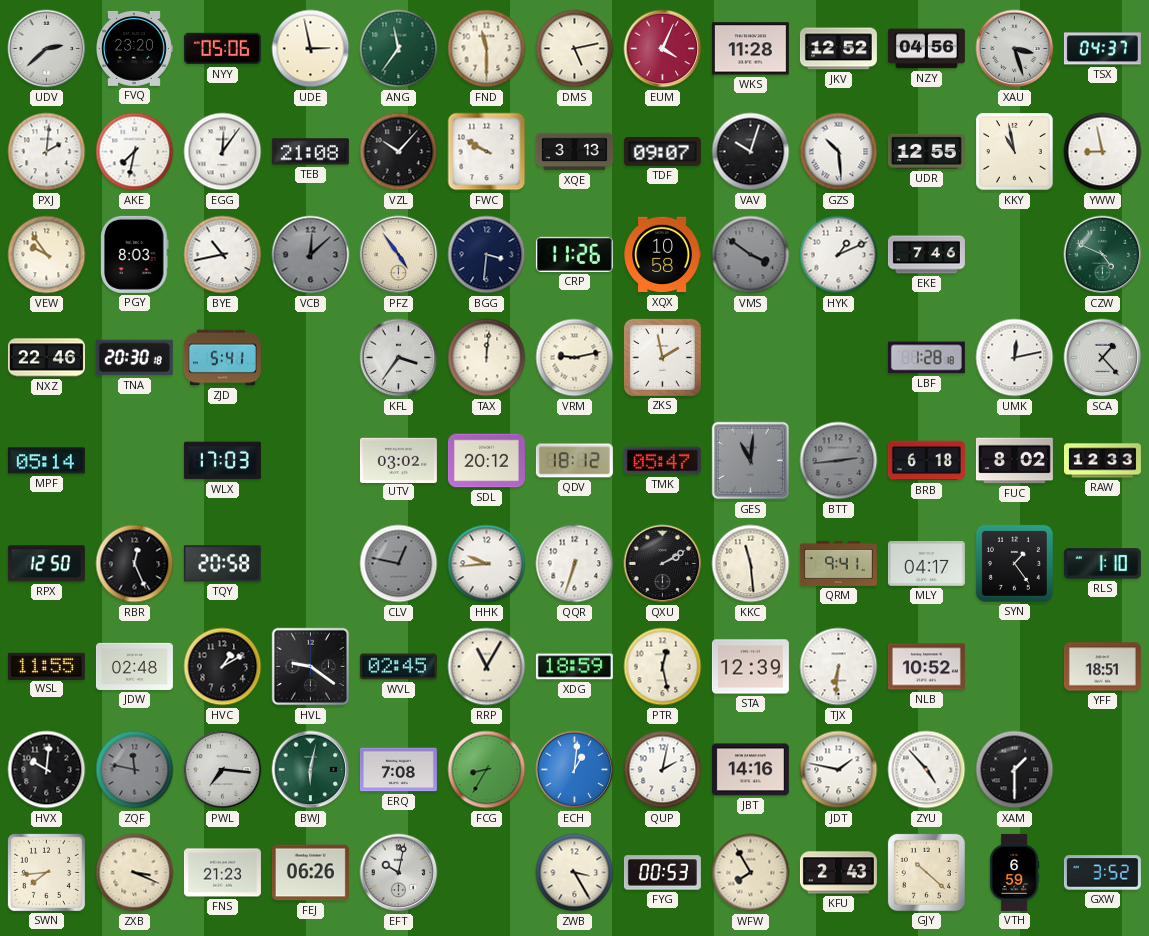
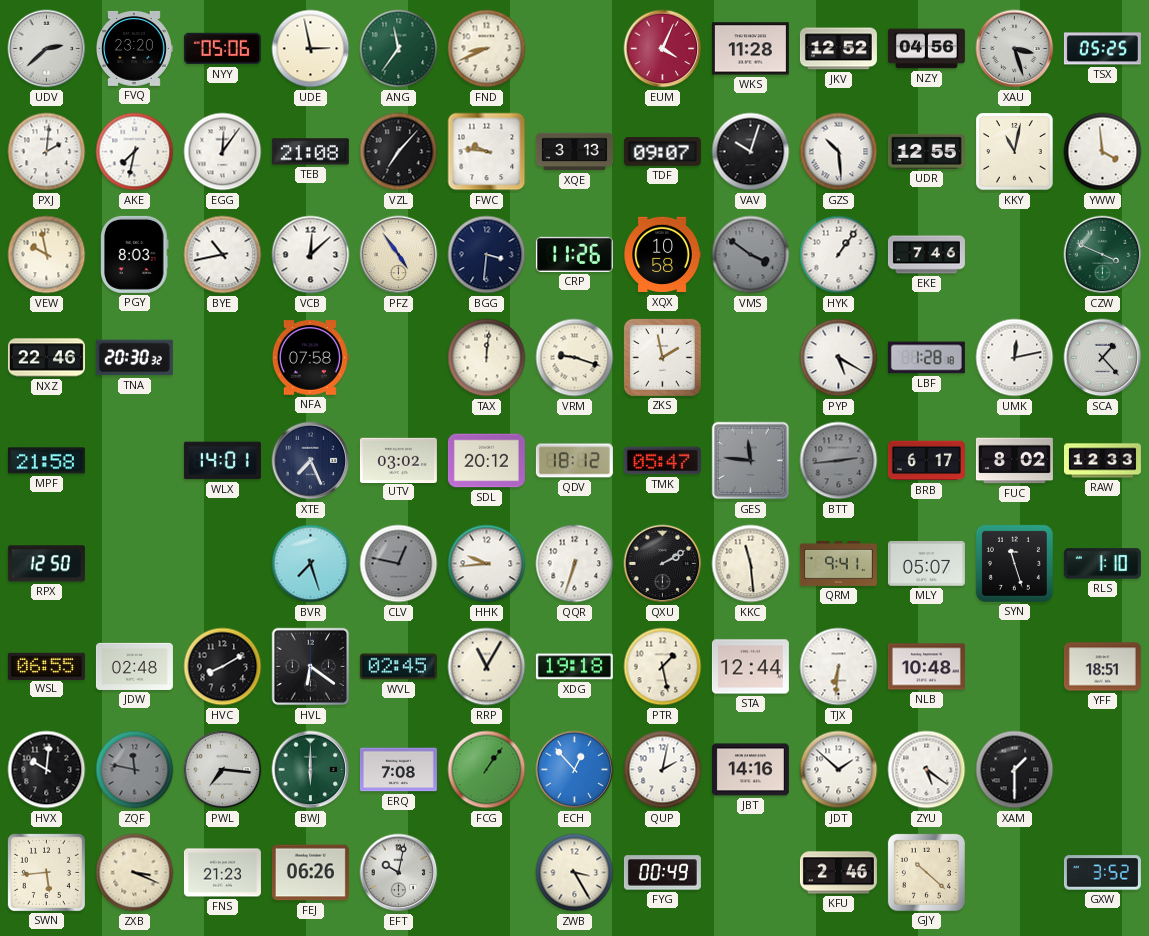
FND: 11:30 -> 8:41
DMS: 5:13 -> none
TSX: 04:37 -> 05:25
VZL: 10:07 -> 7:07
FWC: 9:50 -> 9:46
KKY: 10:58 -> 11:02
YWW: 8:58 -> 3:59
VEW: 9:54 -> 9:58
VCB dial: grey -> white
HYK: 1:11 -> 1:06
CZW: 4:49 -> 3:49
TNA: 20:30:18 -> 20:30:32
ZJD: 5:41 -> none
NFA: none -> 07:58
KFL: 3:36 -> none
VRM: 9:13 -> 9:18
PYP: none -> 5:20
MPF: 05:14 -> 21:58
WLX: 17:03 -> 14:01
XTE: none -> 7:26
GES: 11:01 -> 11:46
BRB: 6:18 -> 6:17
RBR: 12:26 -> none
TQY: 20:58 -> none
BVR: none -> 7:27
MLY: 04:17 -> 05:07
SYN: 1:24 -> 11:27
WSL: 11:55 -> 06:55
HVC: 1:10 -> 8:10
HVL: 9:21 -> 6:21
XDG: 18:59 -> 19:18
PTR: 12:28 -> 1:28
STA: 12:39 -> 12:44
NLB: 10:52 -> 10:48
BWJ: 6:02 -> 6:00
FCG: 8:35 -> 1:06
ECH: 1:01 -> 12:53
JDT: 1:47 -> 1:52
ZYU: 4:53 -> 5:21
SWN: 7:44 -> 5:44
FYG: 00:53 -> 00:49
WFW: 7:55 -> none
KFU: 2:43 -> 2:46
VTH: 6:59 -> none
